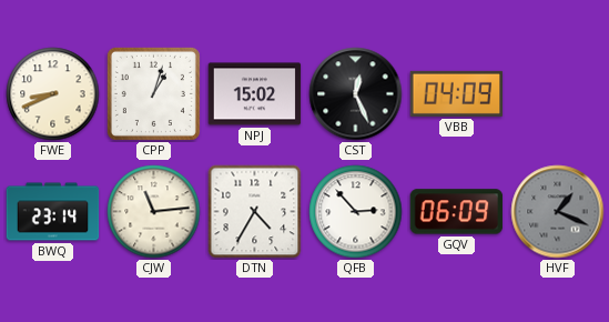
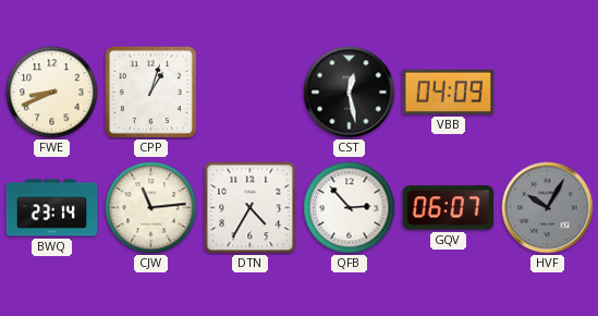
NPJ: 15:02 -> none
CST: 12:26 -> 12:28
GQV: 06:09 -> 06:07
HVF: 1:19 -> 10:05
